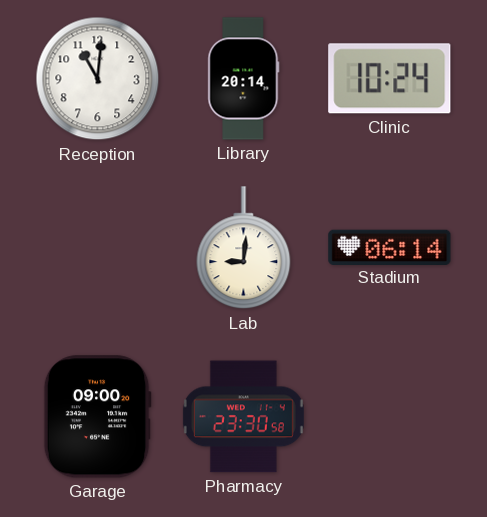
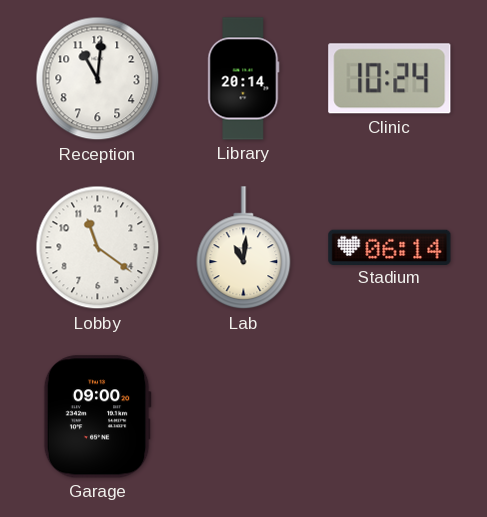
Lobby: none -> 11:21
Lab: 9:01 -> 11:01
Pharmacy: 23:30 -> none
